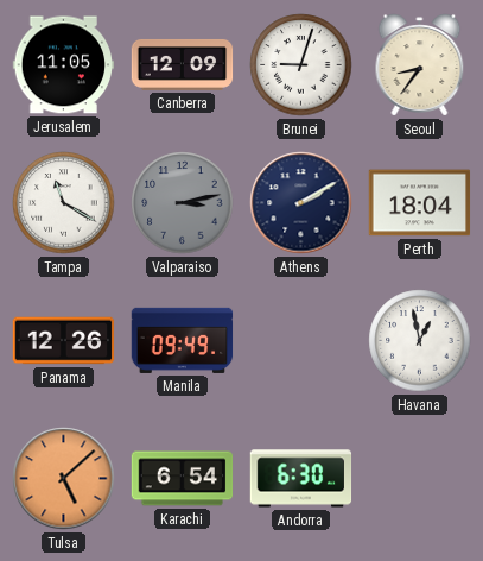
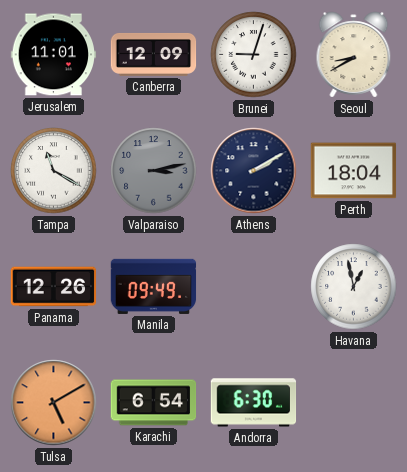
Jerusalem: 11:05 -> 11:01
Seoul: 8:36 -> 8:40
Tulsa: 5:08 -> 5:10
